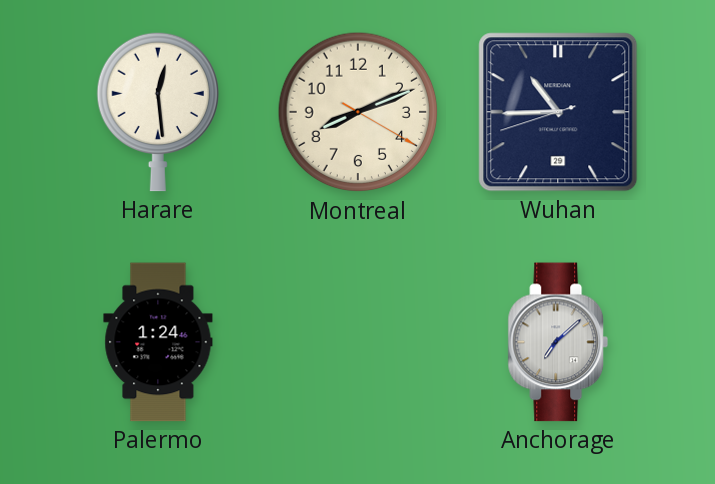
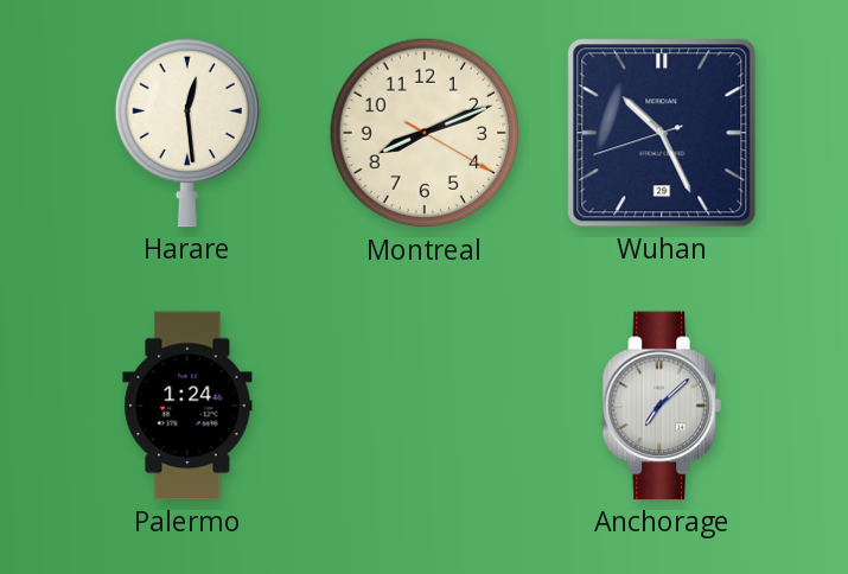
Wuhan: 10:44 -> 10:25
